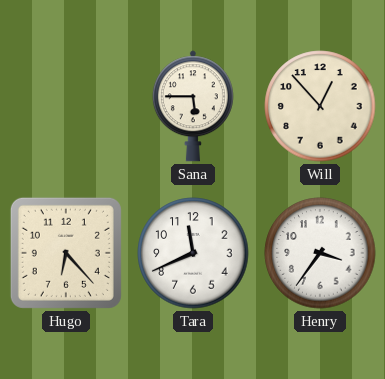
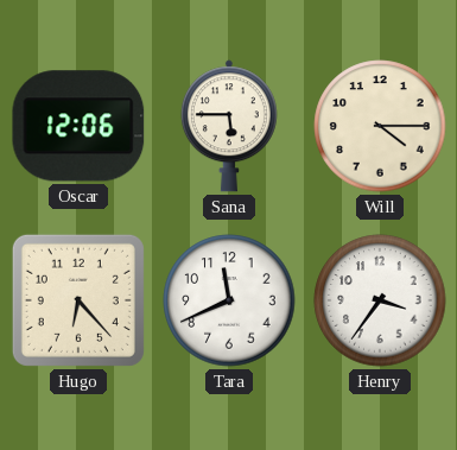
Oscar: none -> 12:06
Will: 12:53 -> 4:15
